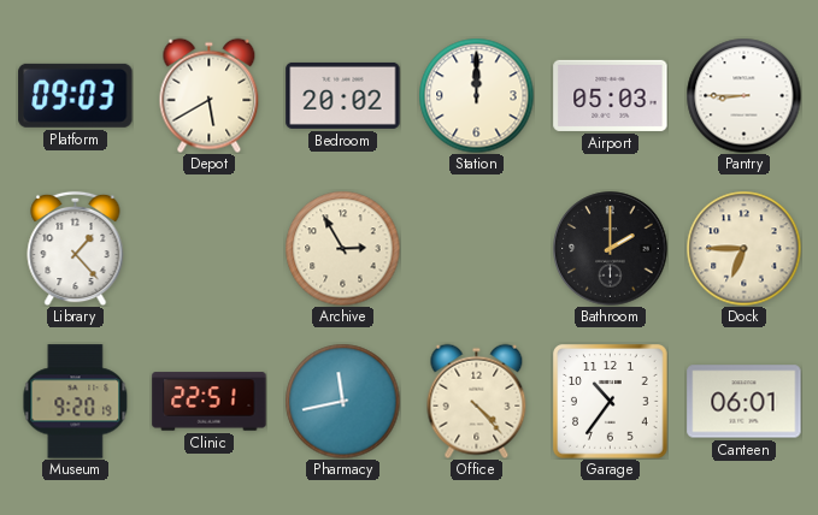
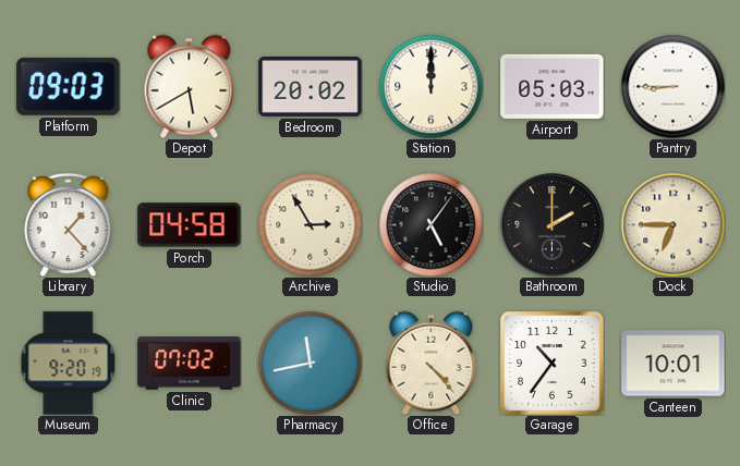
Porch: none -> 04:58
Studio: none -> 5:06
Clinic: 22:51 -> 07:02
Canteen: 06:01 -> 10:01
